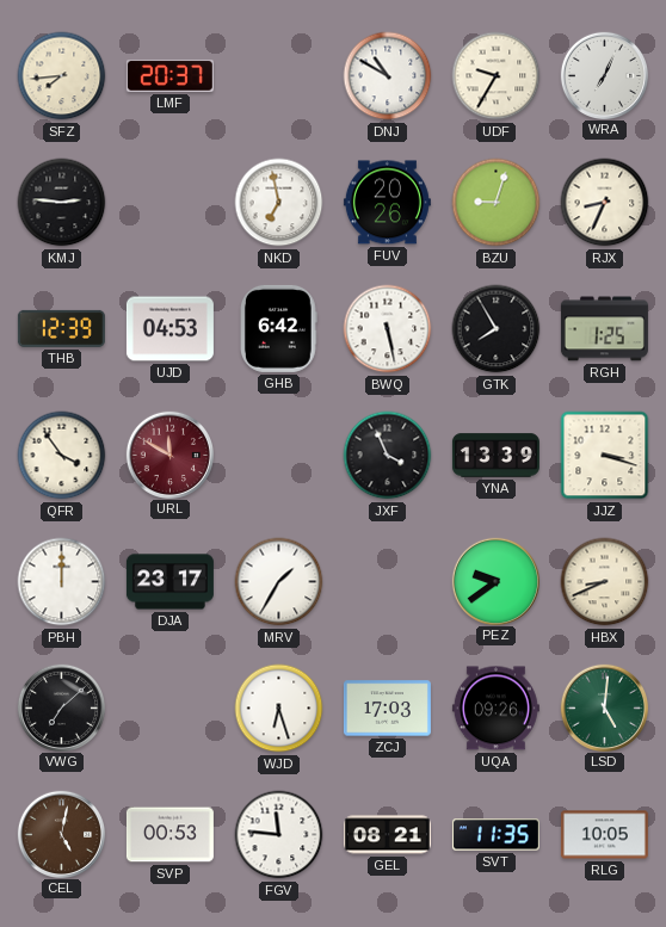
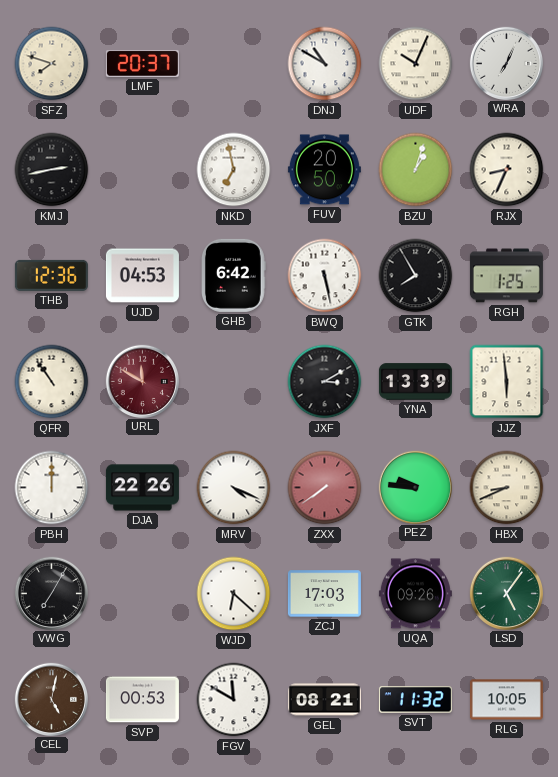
SFZ: 7:44 -> 7:48
UDF: 9:35 -> 10:04
KMJ: 2:46 -> 2:43
FUV: 20:26 -> 20:50
BZU: 9:03 -> 1:03
THB: 12:39 -> 12:36
QFR: 3:54 -> 10:54
JXF: 3:56 -> 3:10
JJZ: 3:18 -> 5:59
DJA: 23:17 -> 22:26
MRV: 1:35 -> 4:19
ZXX: none -> 7:39
PEZ: 9:39 -> 9:46
VWG: 7:08 -> 7:05
WJD: 6:27 -> 6:22
LSD: 5:01 -> 5:06
FGV: 11:46 -> 11:50
SVT: 11:35 -> 11:32
